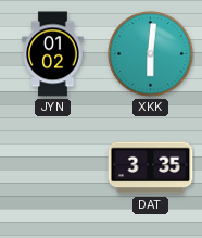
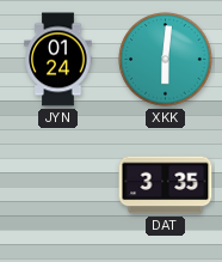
JYN: 01:02 -> 01:24
